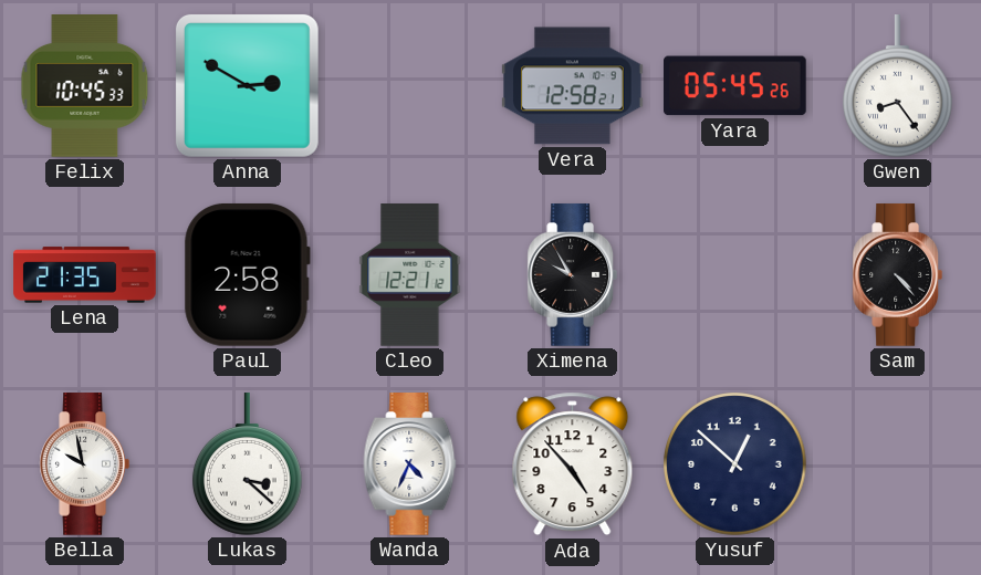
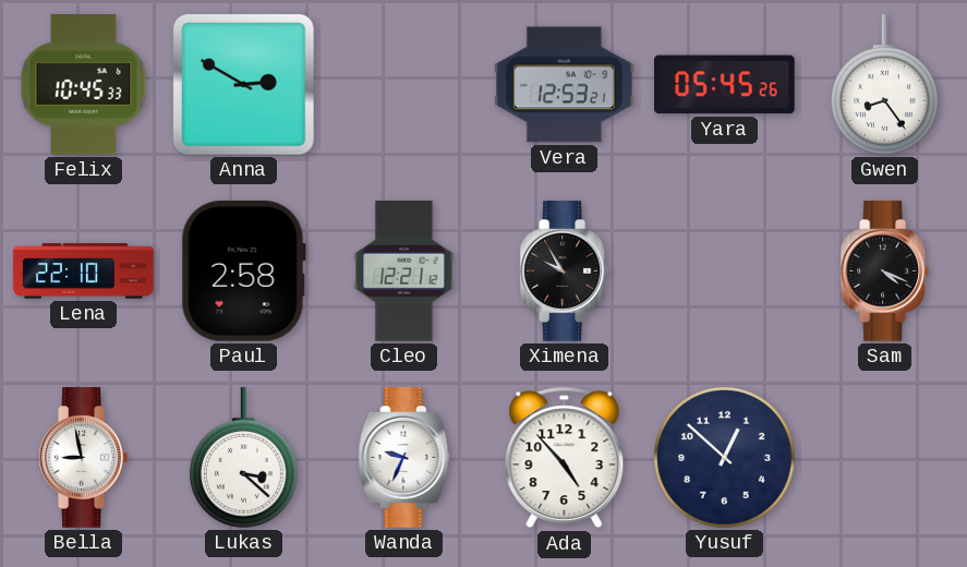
Vera: 12:58 -> 12:53
Lena: 21:35 -> 22:10
Sam: 4:23 -> 4:19
Bella: 9:58 -> 8:58
Wanda: 4:34 -> 9:34
